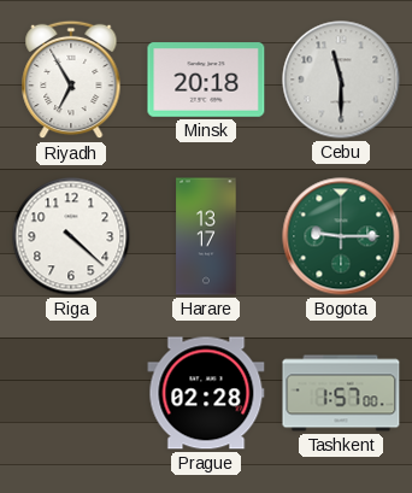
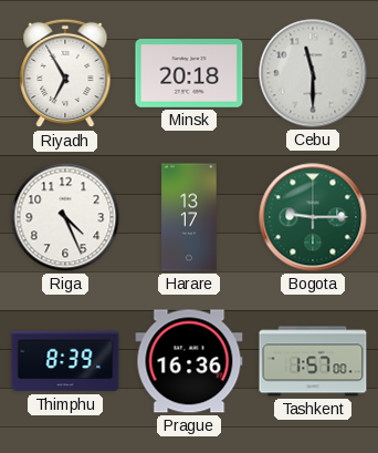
Riga: 4:22 -> 4:26
Thimphu: none -> 8:39
Prague: 02:28 -> 16:36
